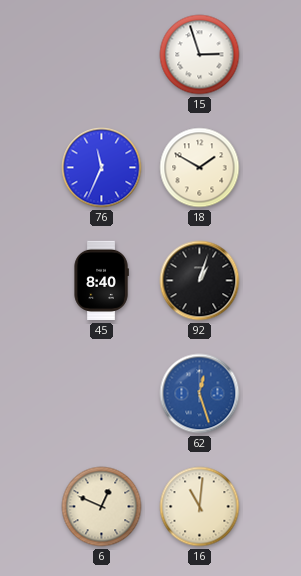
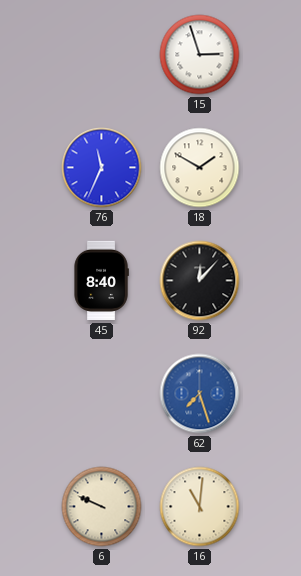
92: 1:03 -> 12:07
62: 12:27 -> 7:27
6: 12:49 -> 9:49
